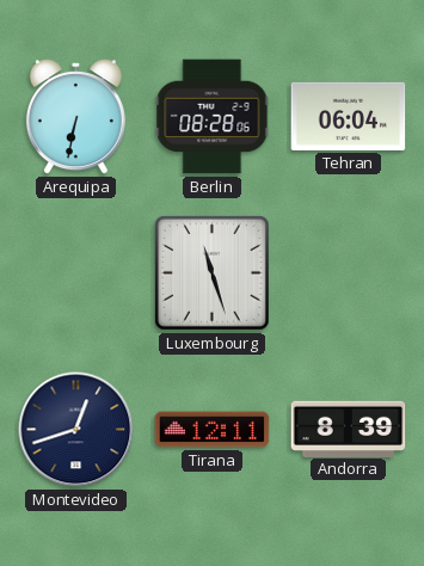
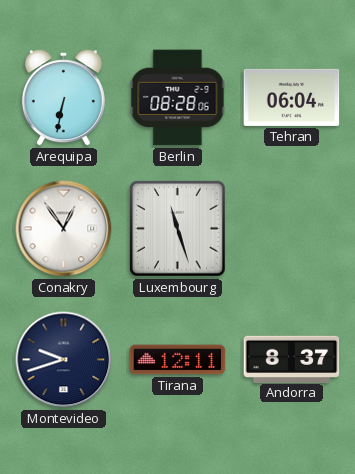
Conakry: none -> 12:54
Montevideo: 12:42 -> 9:42
Andorra: 8:39 -> 8:37
